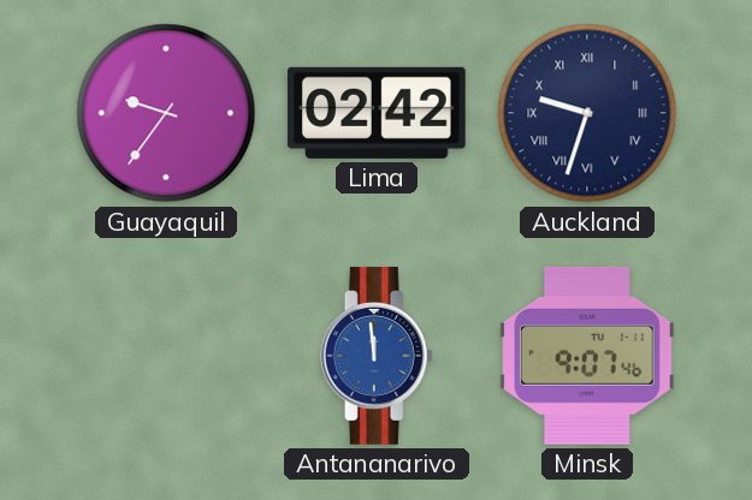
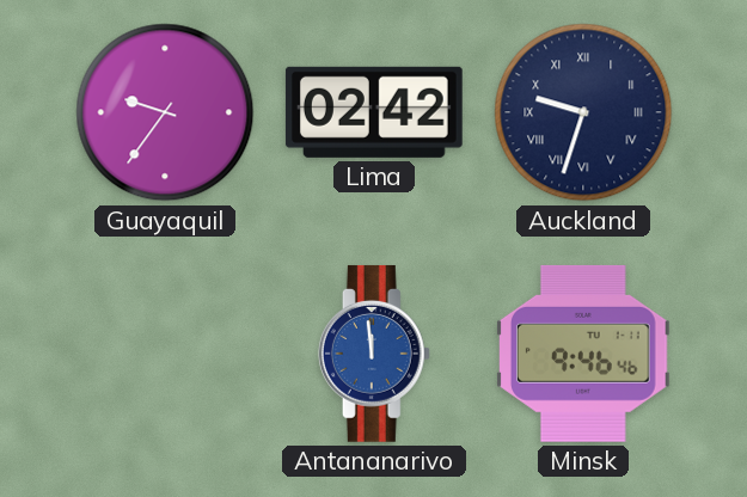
Minsk: 9:07 -> 9:46
